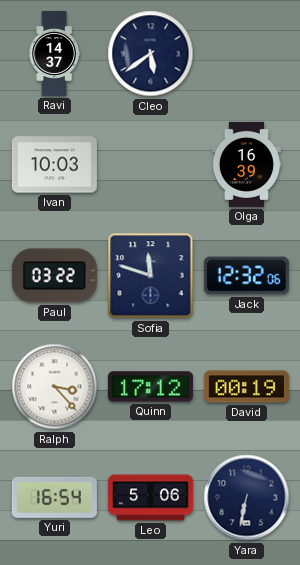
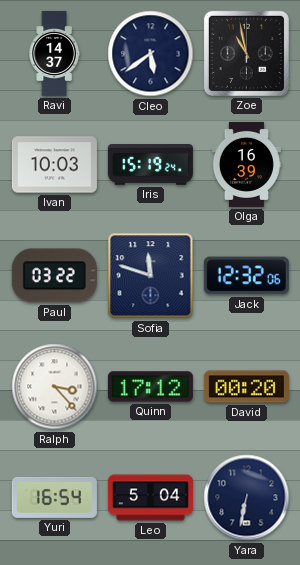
Zoe: none -> 10:58
Iris: none -> 15:19
David: 00:19 -> 00:20
Leo: 5:06 -> 5:04
